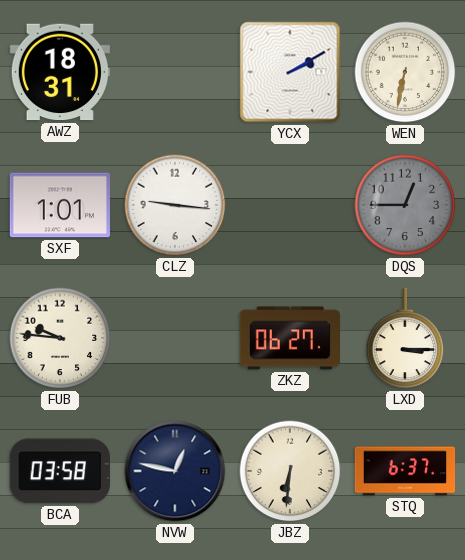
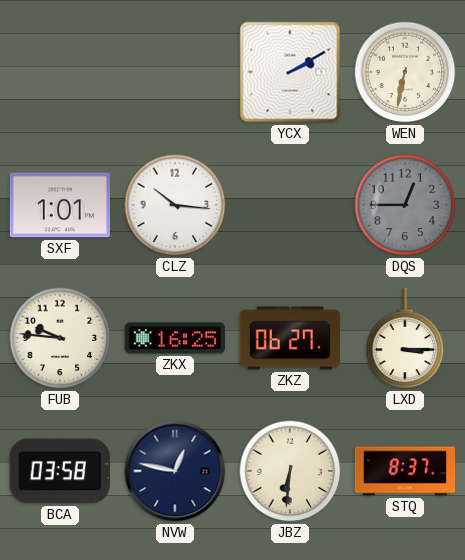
AWZ: 18:31 -> none
CLZ: 9:16 -> 10:16
ZKX: none -> 16:25
STQ: 6:37 -> 8:37
